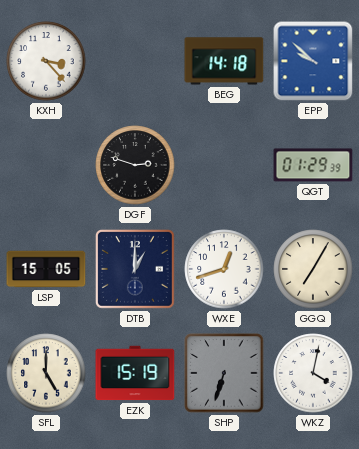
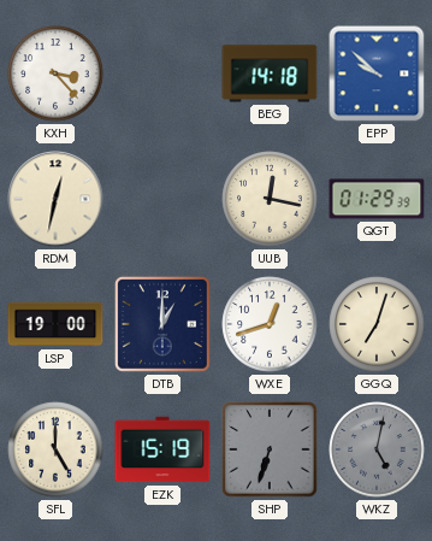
RDM: none -> 12:32
DGF: 2:48 -> none
UUB: none -> 12:17
LSP: 15:05 -> 19:00
GGQ: 7:05 -> 7:03
WKZ: 4:02 -> 5:02
WKZ dial: white -> grey
